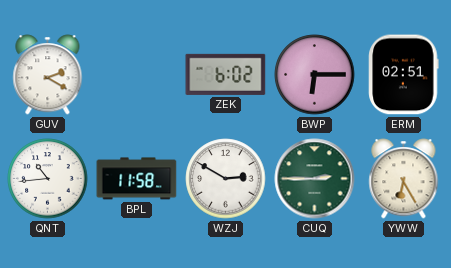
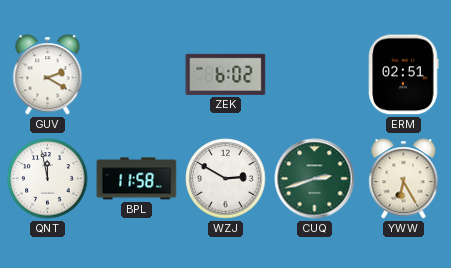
BWP: 6:15 -> none
QNT: 10:44 -> 11:58
CUQ: 2:45 -> 2:42
